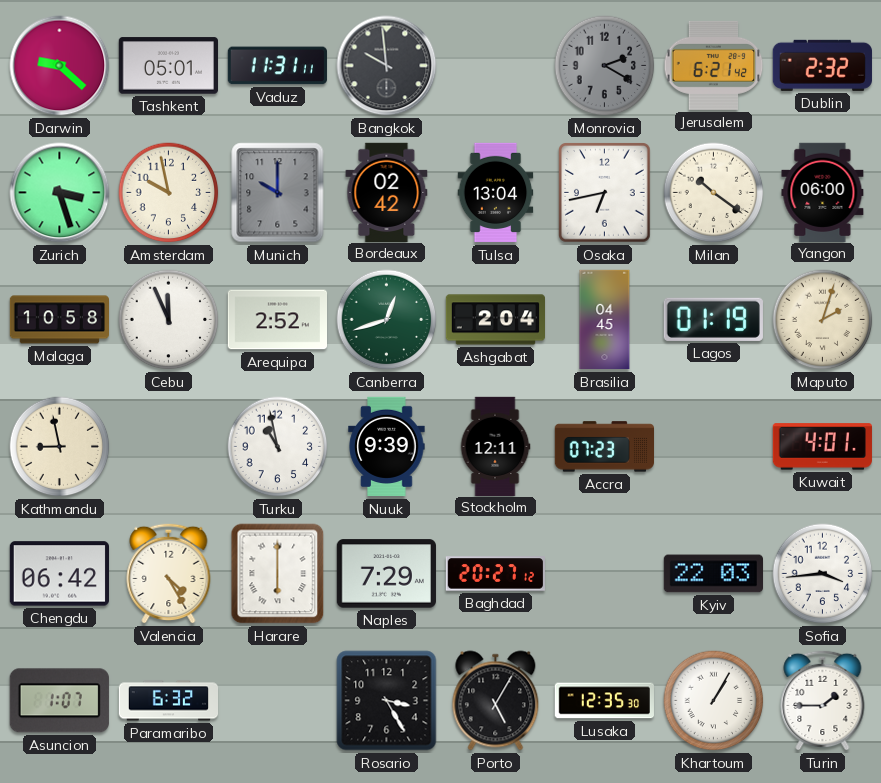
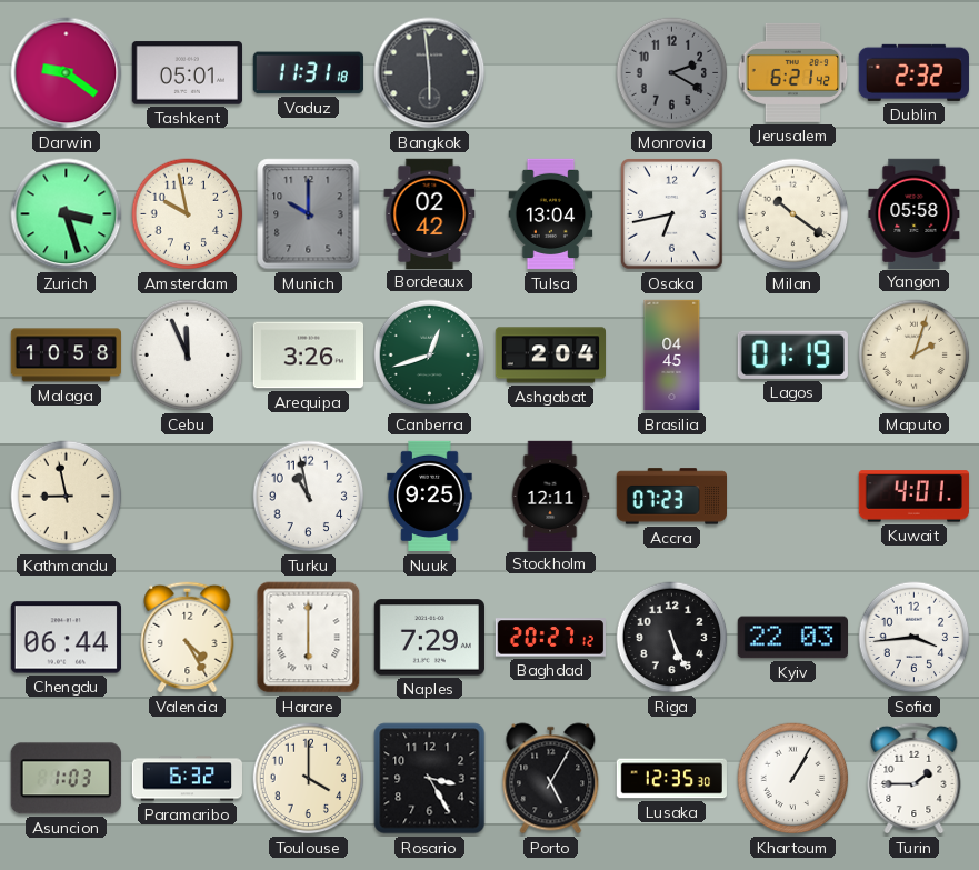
Darwin: 9:22 -> 9:21
Vaduz: 11:31:11 -> 11:31:18
Bangkok: 9:59 -> 5:59
Yangon: 06:00 -> 05:58
Arequipa: 2:52 -> 3:26
Nuuk: 9:39 -> 9:25
Chengdu: 06:42 -> 06:44
Riga: none -> 5:26
Asuncion: 1:07 -> 1:03
Toulouse: none -> 4:00
